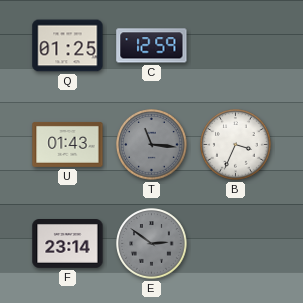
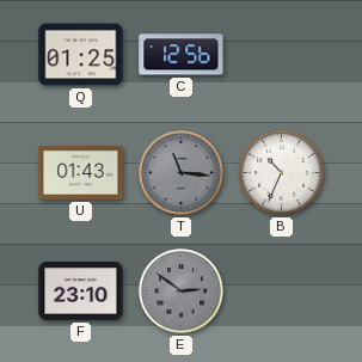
C: 12:59 -> 12:56
B: 3:34 -> 10:34
F: 23:14 -> 23:10
